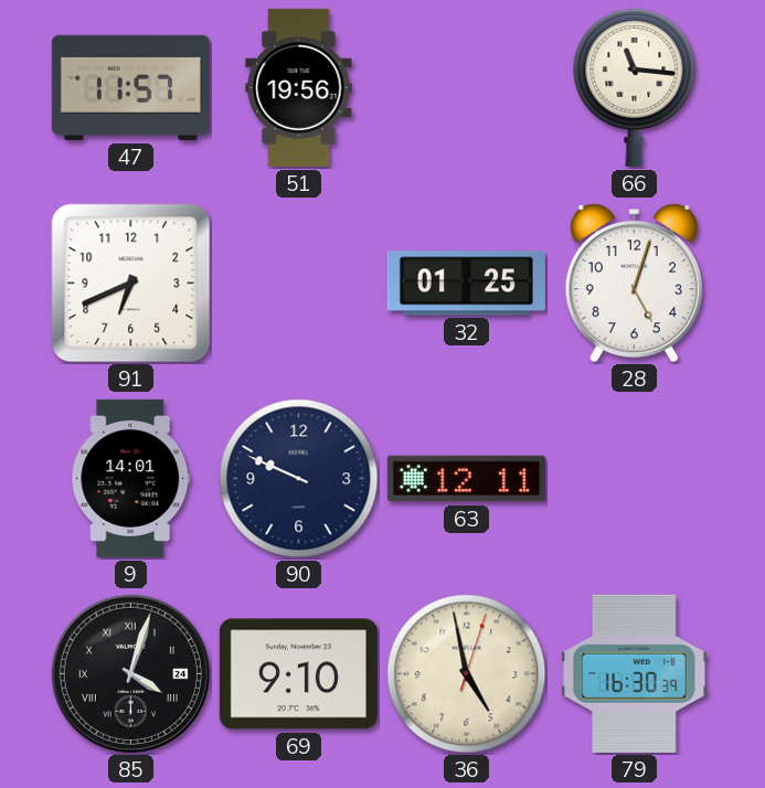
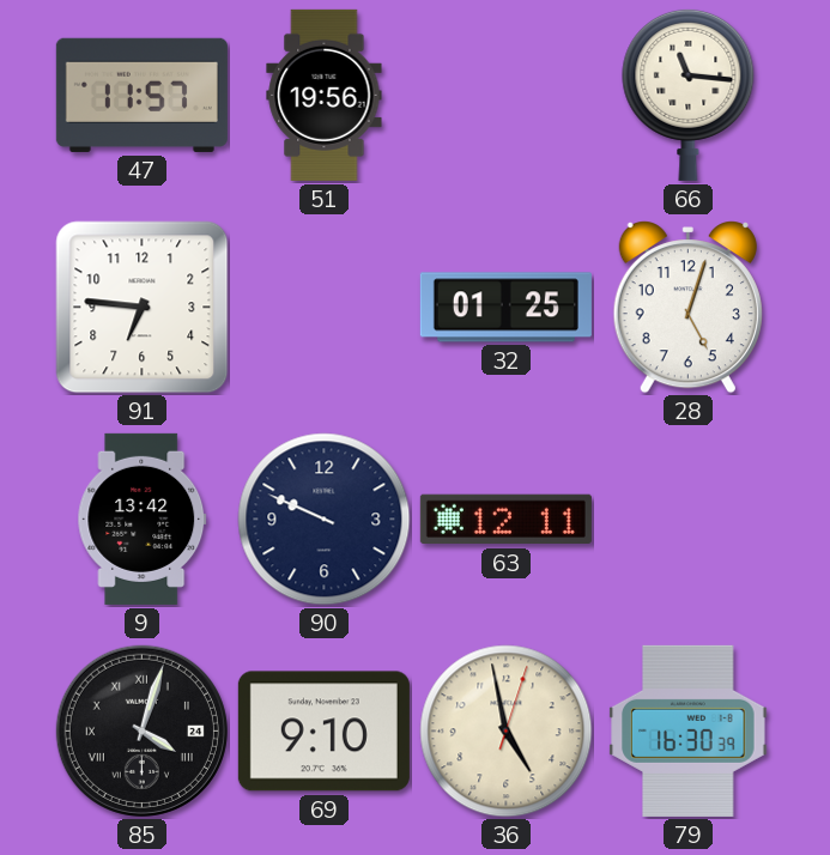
91: 6:41 -> 6:46
9: 14:01 -> 13:42
